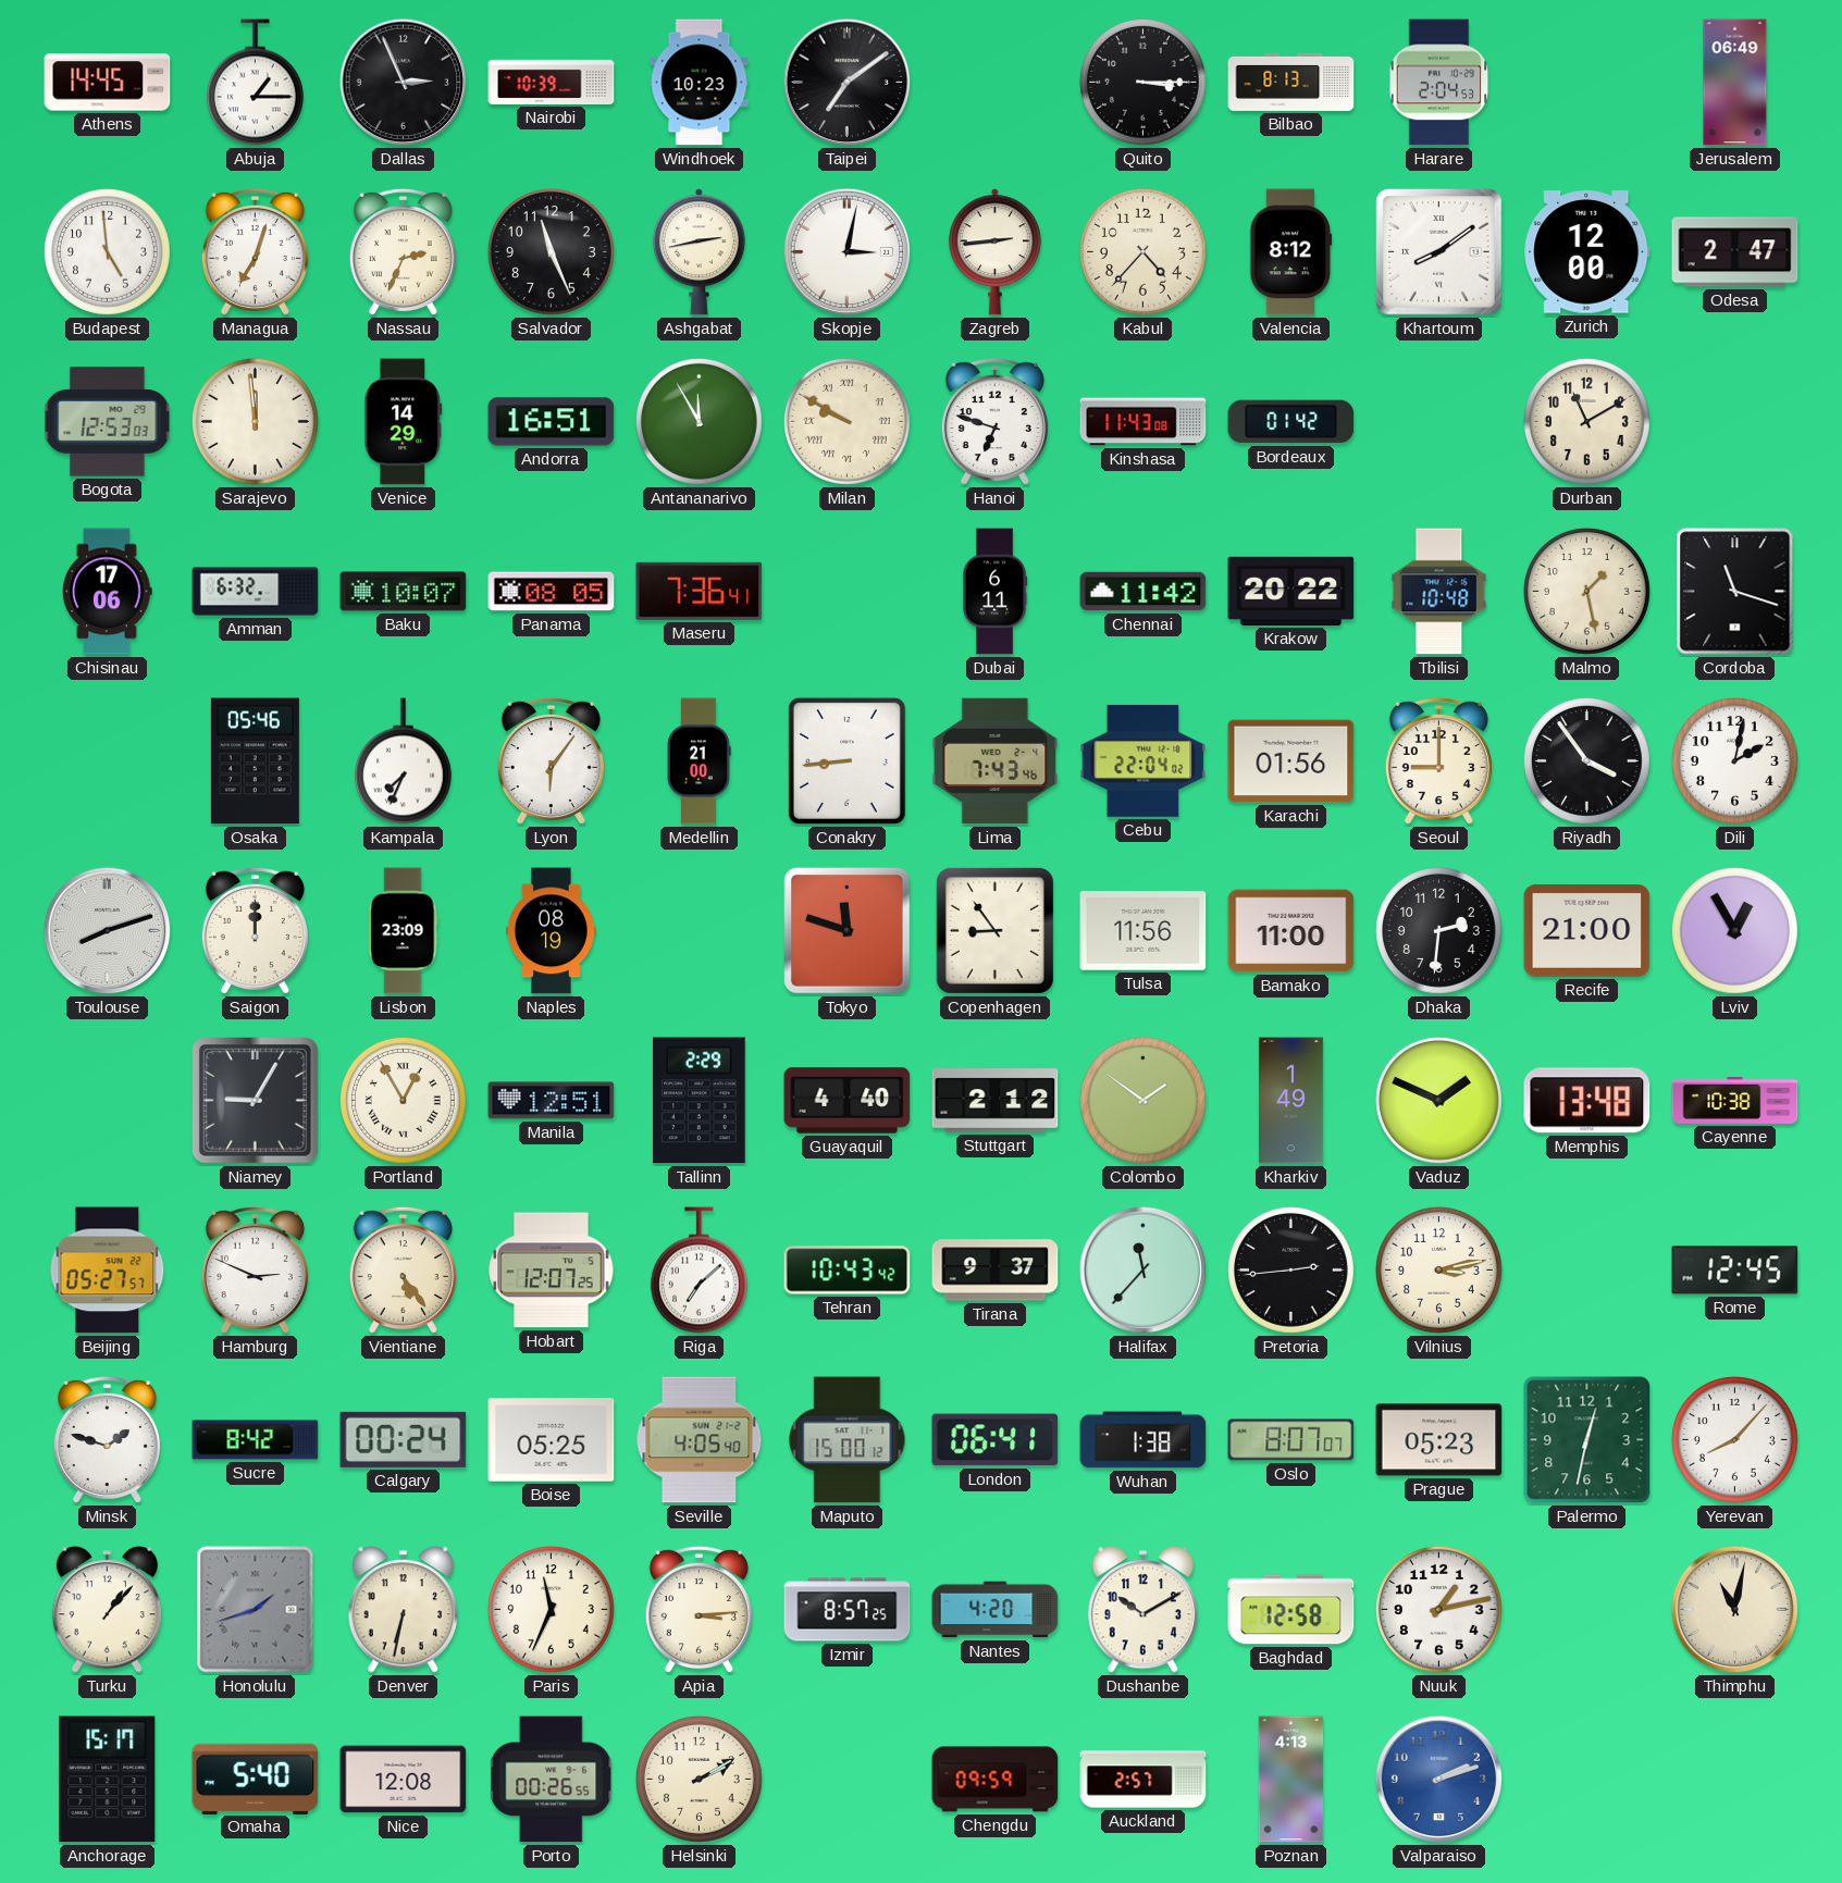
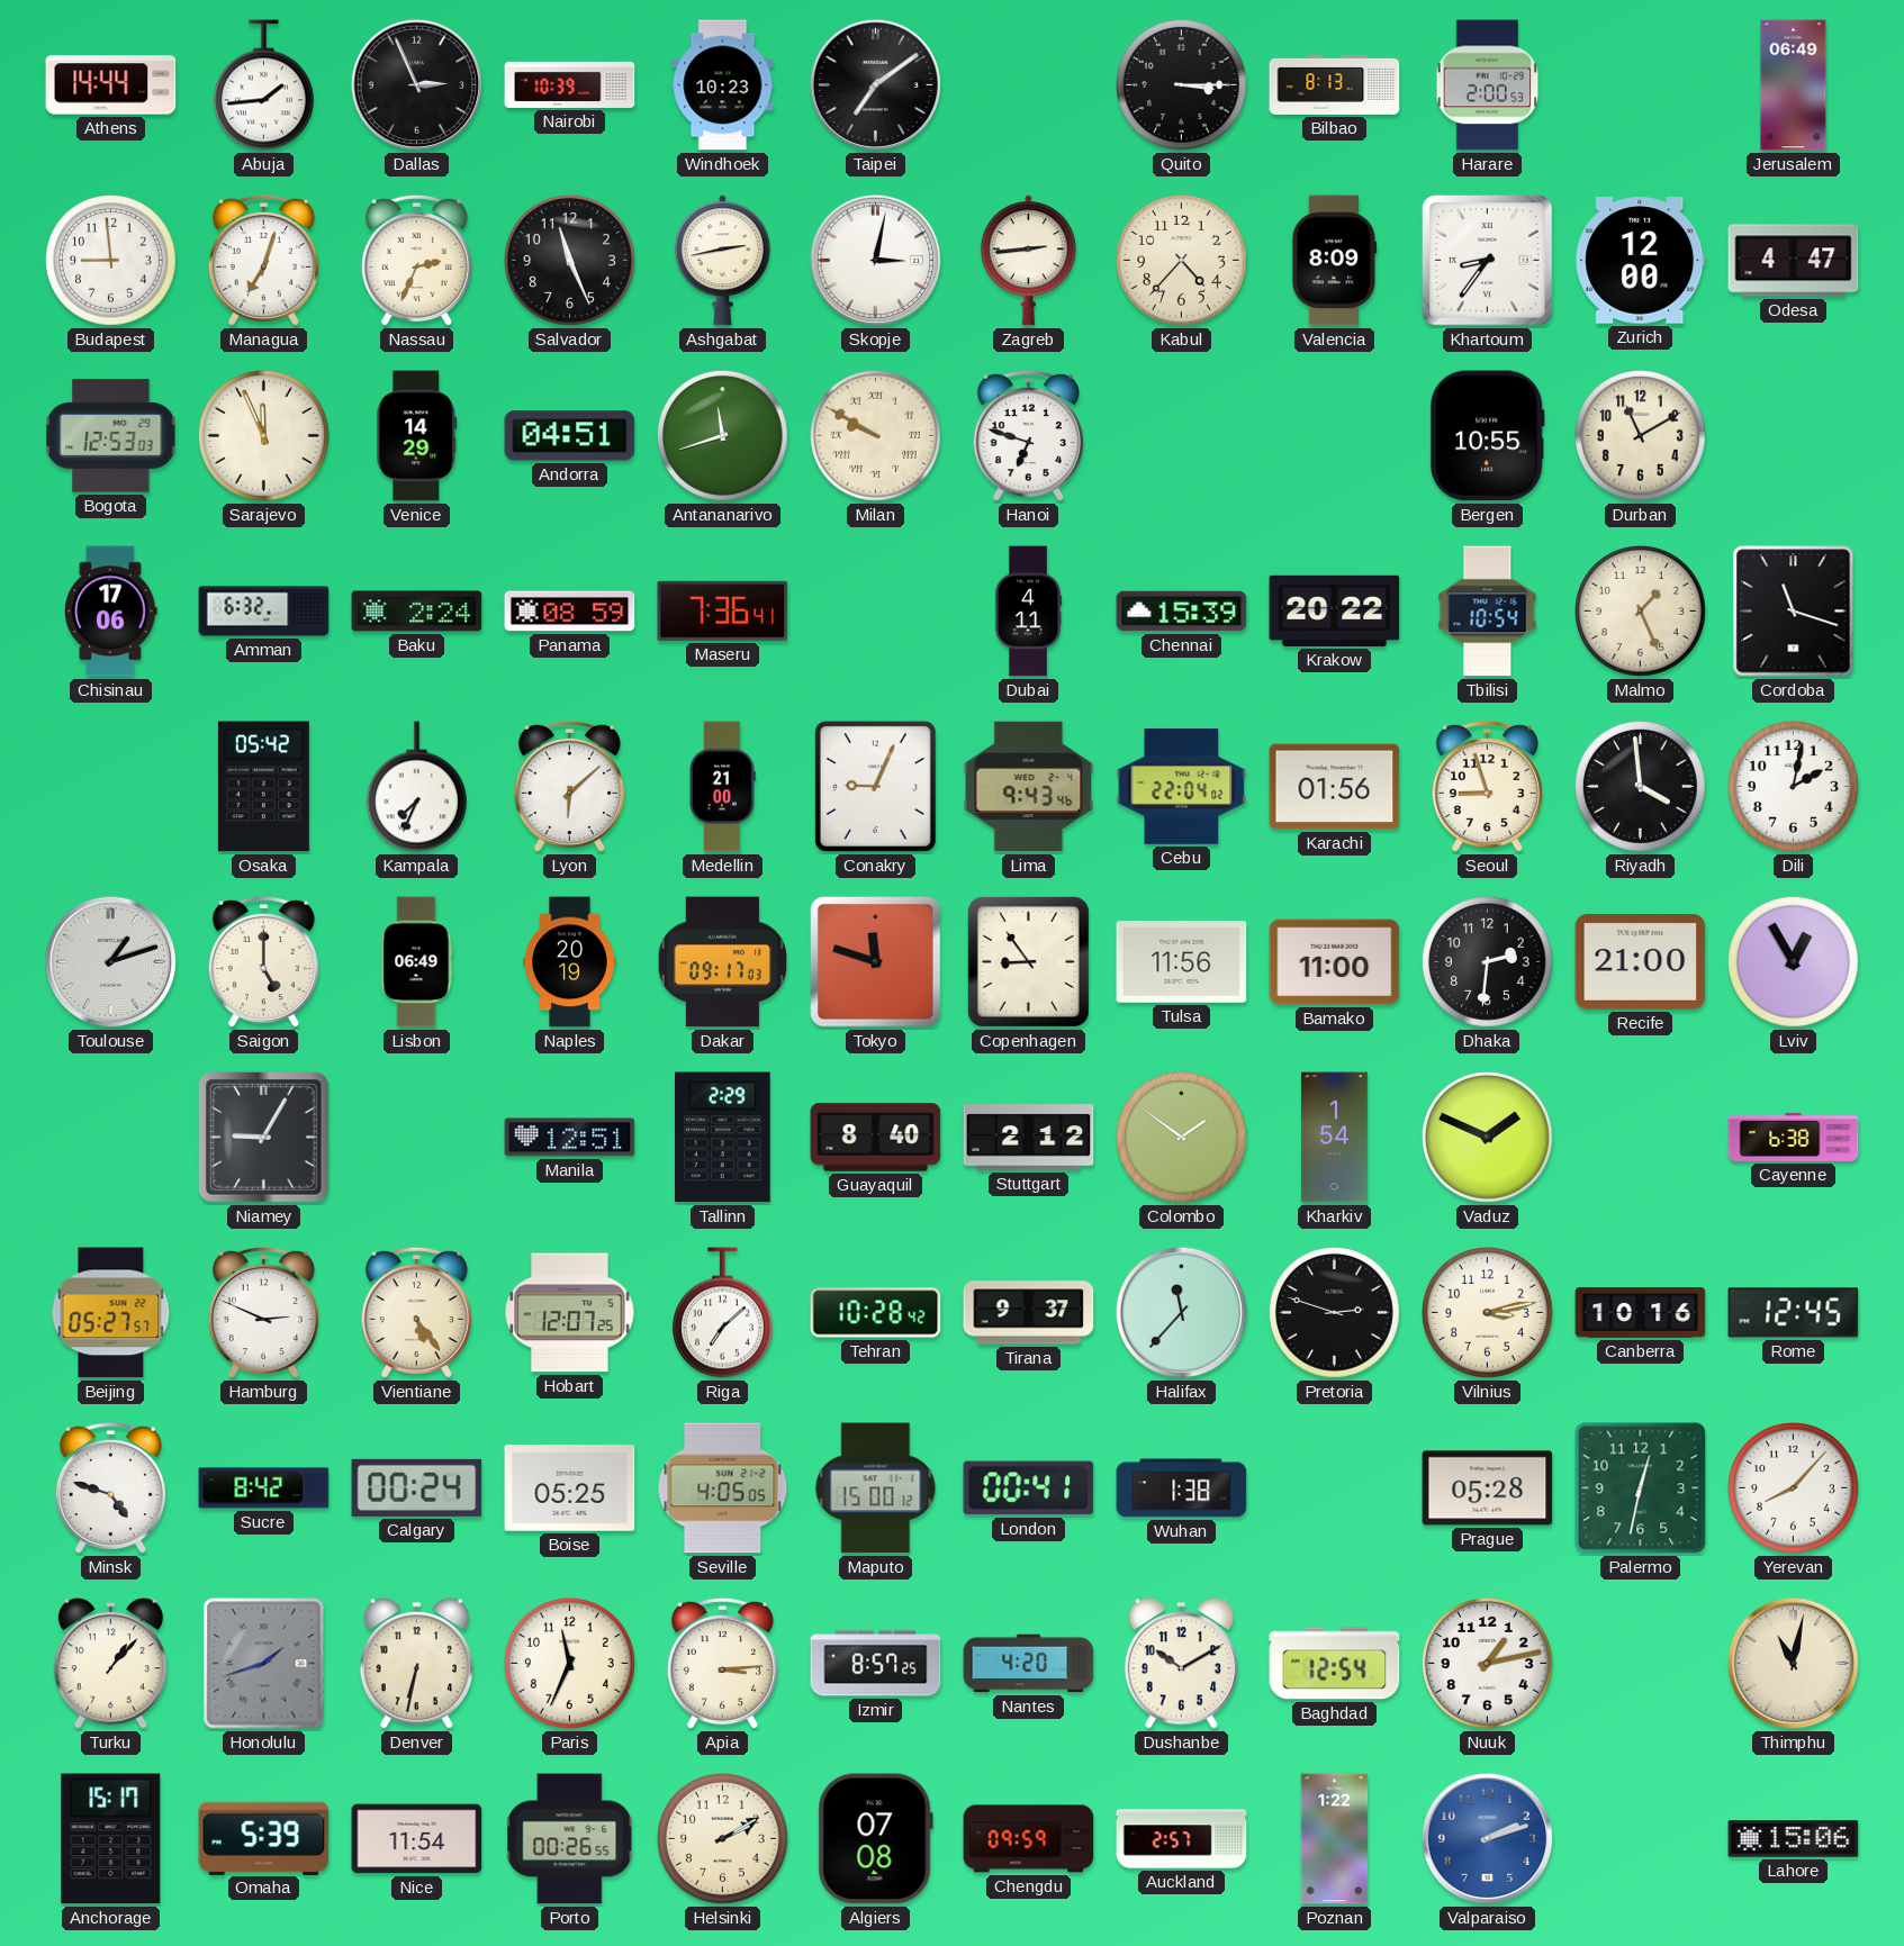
Athens: 14:45 -> 14:44
Abuja: 1:15 -> 1:44
Harare: 2:04 -> 2:00
Budapest: 4:59 -> 8:59
Valencia: 8:12 -> 8:09
Khartoum: 8:09 -> 8:36
Odesa: 2:47 -> 4:47
Sarajevo: 11:59 -> 11:56
Andorra: 16:51 -> 04:51
Antananarivo: 11:55 -> 11:42
Kinshasa: 11:43 -> none
Bordeaux: 01:42 -> none
Bergen: none -> 10:55
Baku: 10:07 -> 2:24
Panama: 08:05 -> 08:59
Dubai: 6:11 -> 4:11
Chennai: 11:42 -> 15:39
Tbilisi: 10:48 -> 10:54
Malmo: 1:28 -> 1:26
Osaka: 05:46 -> 05:42
Lyon: 6:06 -> 6:08
Conakry: 8:44 -> 9:04
Lima: 7:43 -> 9:43
Seoul: 9:00 -> 8:57
Riyadh: 3:54 -> 3:59
Toulouse: 8:12 -> 1:12
Saigon: 12:00 -> 5:00
Lisbon: 23:09 -> 06:49
Naples: 08:19 -> 20:19
Dakar: none -> 09:17
Portland: 12:55 -> none
Guayaquil: 4:40 -> 8:40
Kharkiv: 1:49 -> 1:54
Memphis: 13:48 -> none
Cayenne: 10:38 -> 6:38
Tehran: 10:43 -> 10:28
Pretoria: 2:44 -> 2:48
Canberra: none -> 10:16
Minsk: 1:48 -> 4:48
Seville: 4:05:40 -> 4:05:05
London: 06:41 -> 00:41
Oslo: 8:07 -> none
Prague: 05:23 -> 05:28
Baghdad: 12:58 -> 12:54
Omaha: 5:40 -> 5:39
Nice: 12:08 -> 11:54
Algiers: none -> 07:08
Poznan: 4:13 -> 1:22
Lahore: none -> 15:06
